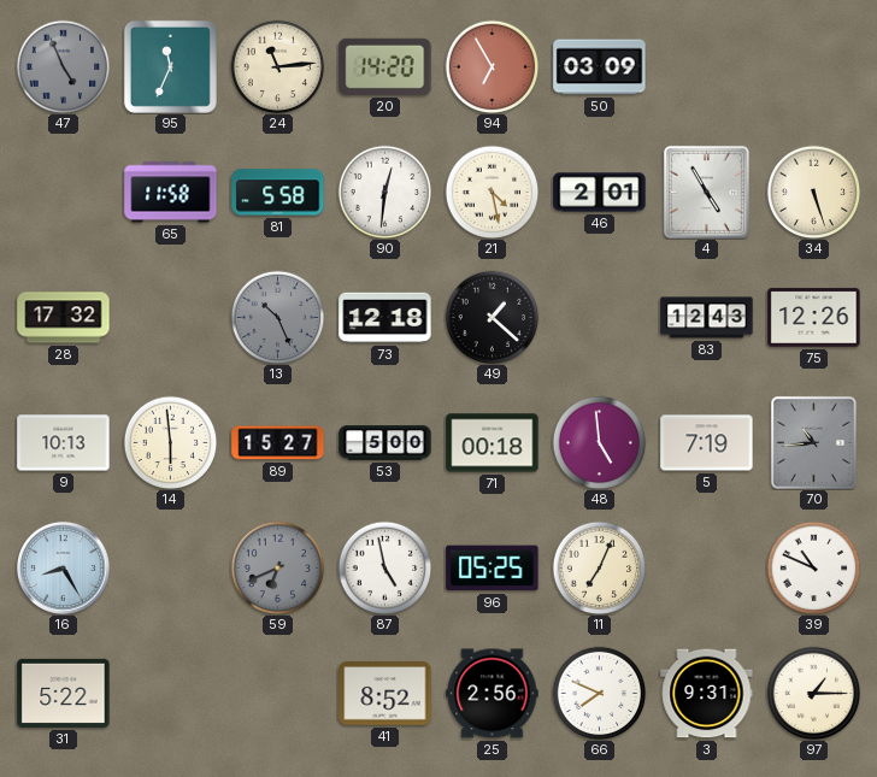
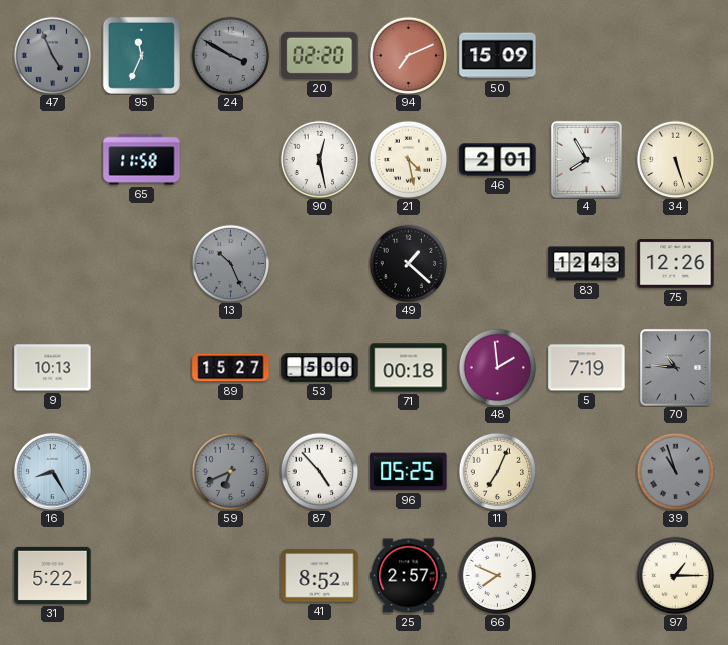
24: 11:14 -> 3:50
24 dial: cream -> grey
20: 14:20 -> 02:20
94: 6:55 -> 7:11
50: 03:09 -> 15:09
81: 5:58 -> none
90: 12:31 -> 12:28
4: 4:55 -> 7:55
28: 17:32 -> none
73: 12:18 -> none
14: 5:59 -> none
48: 4:59 -> 1:59
70: 10:44 -> 10:46
87: 4:58 -> 4:53
39: 10:49 -> 10:57
39 dial: white -> grey
25: 2:56 -> 2:57
3: 9:31 -> none
